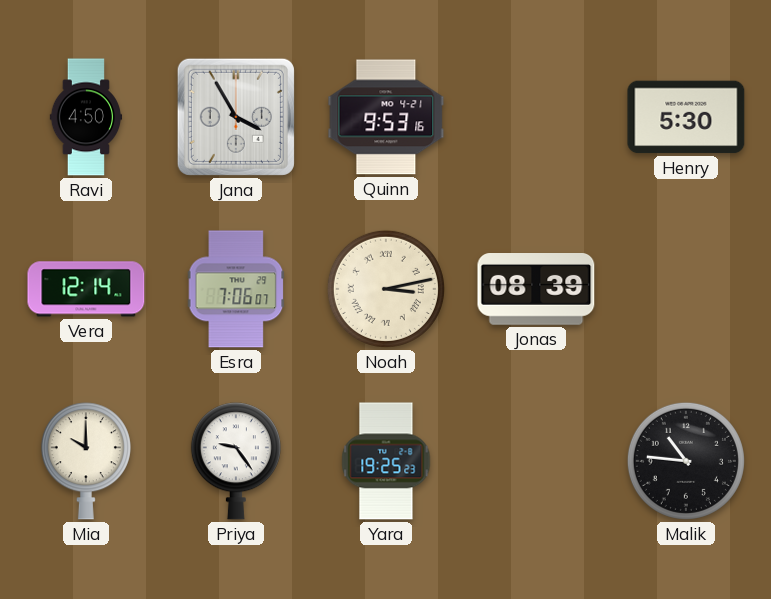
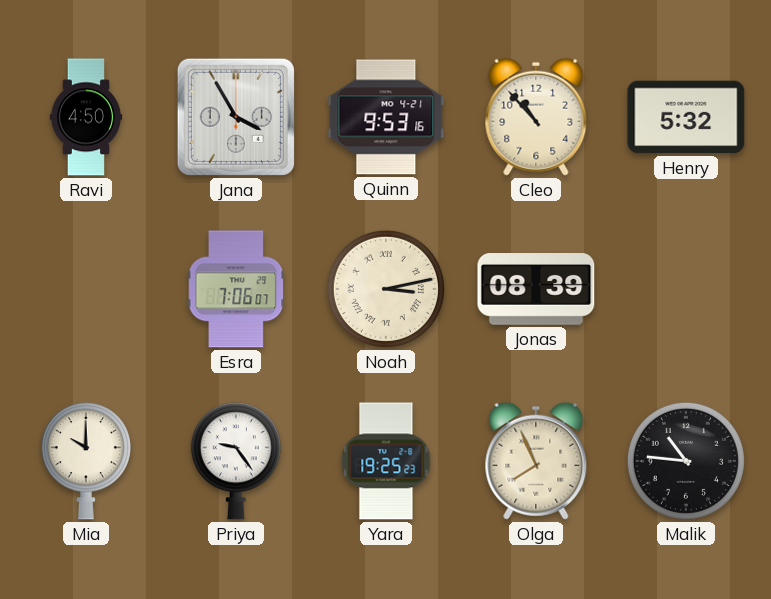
Cleo: none -> 10:53
Henry: 5:30 -> 5:32
Vera: 12:14 -> none
Olga: none -> 7:56
